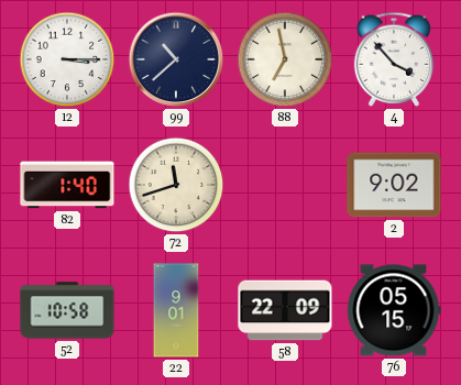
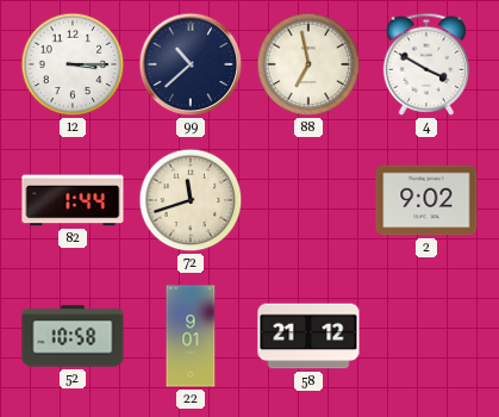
4: 3:53 -> 3:50
82: 1:40 -> 1:44
58: 22:09 -> 21:12
76: 05:15 -> none
